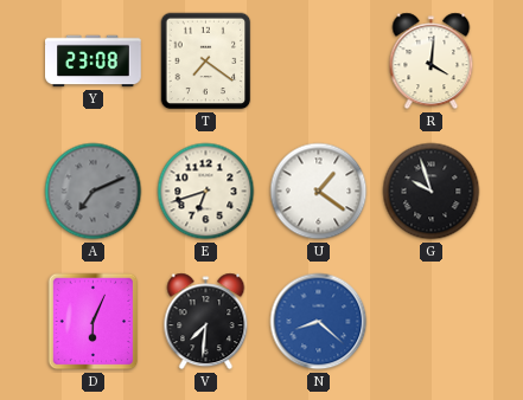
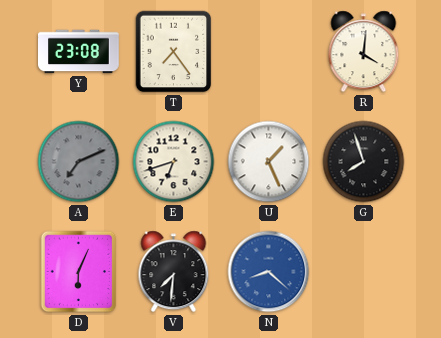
T: 7:21 -> 7:24
U: 1:21 -> 1:26
G: 9:57 -> 7:57
